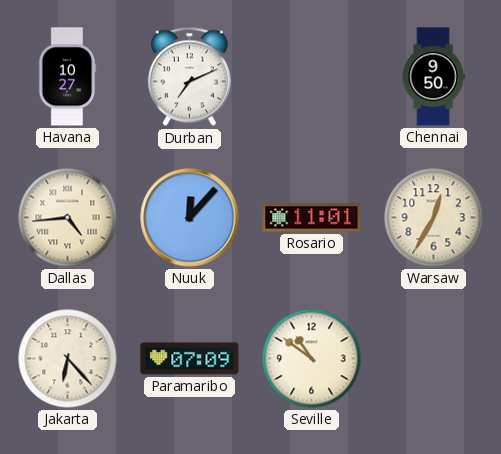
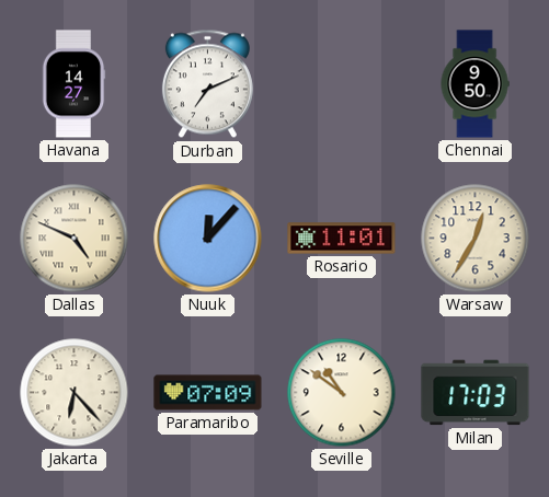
Havana: 10:27 -> 14:27
Dallas: 4:44 -> 4:49
Milan: none -> 17:03
